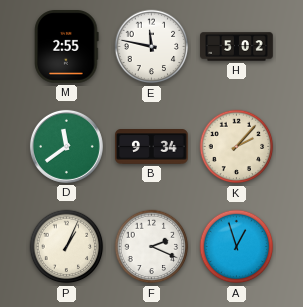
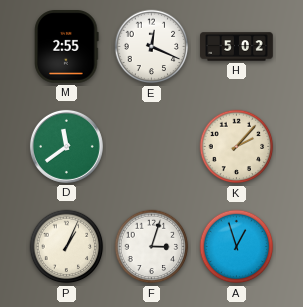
E: 11:47 -> 12:19
B: 9:34 -> none
F: 2:19 -> 3:03
